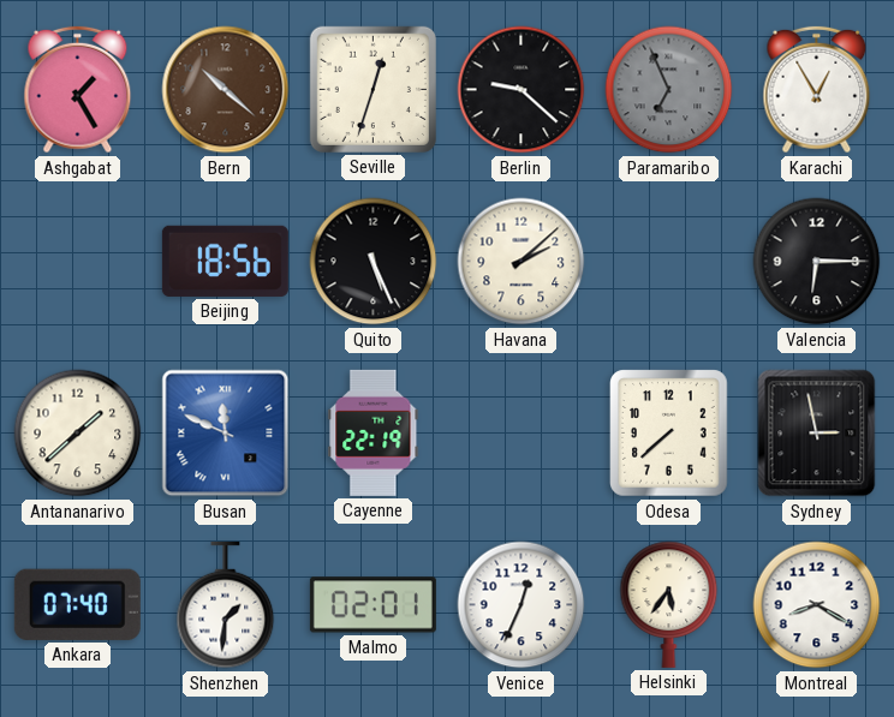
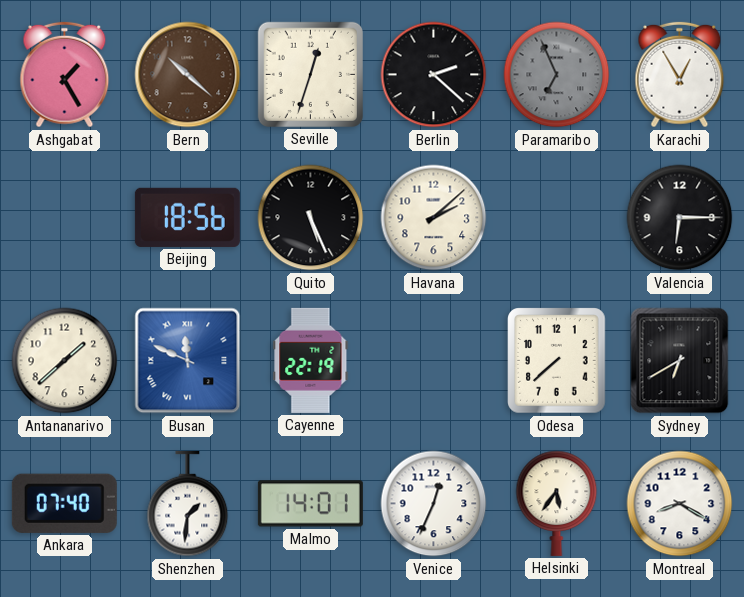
Berlin: 9:22 -> 2:22
Sydney: 2:58 -> 6:40
Malmo: 02:01 -> 14:01
